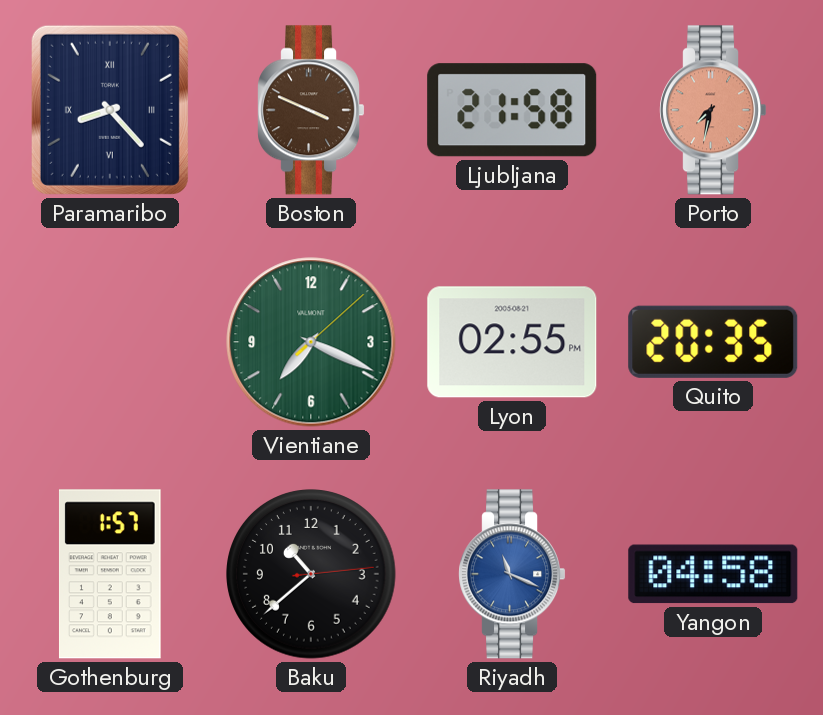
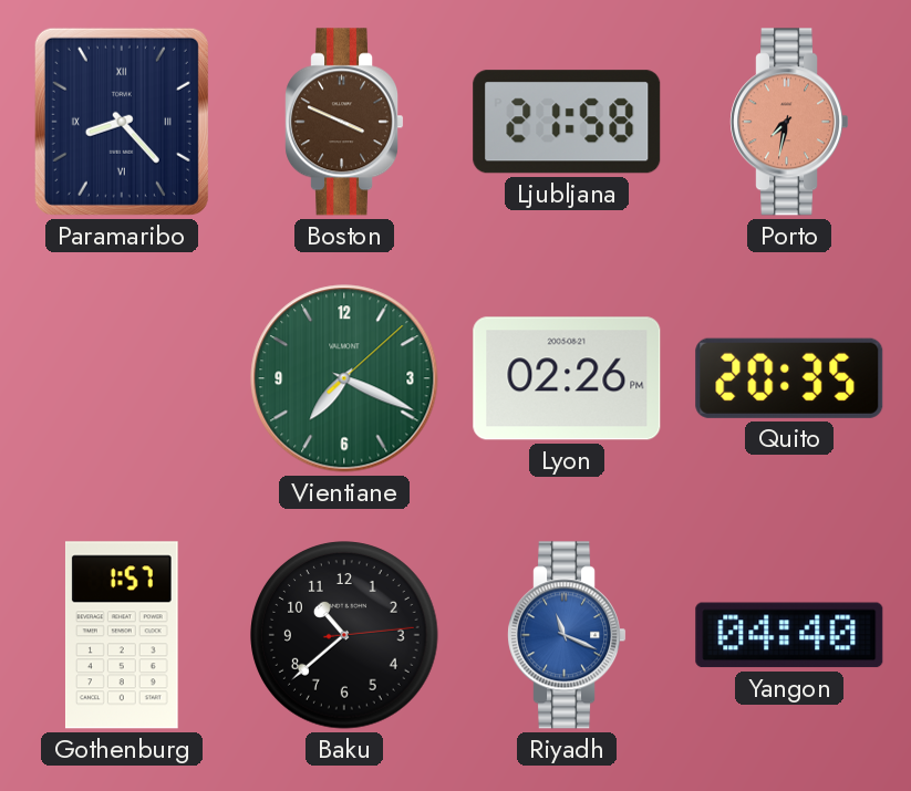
Lyon: 02:55 -> 02:26
Yangon: 04:58 -> 04:40
